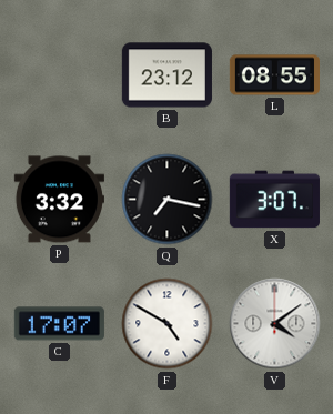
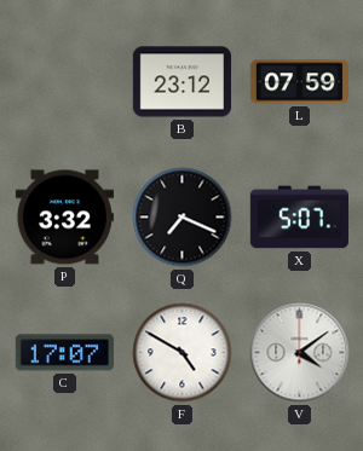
L: 08:55 -> 07:59
Q: 7:17 -> 7:19
X: 3:07 -> 5:07
